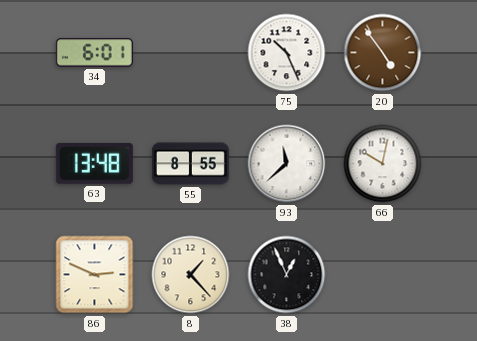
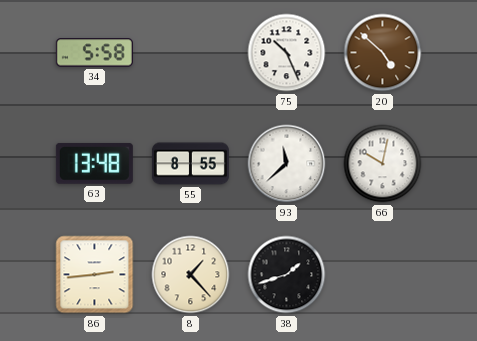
34: 6:01 -> 5:58
20: 4:54 -> 4:52
86: 2:49 -> 2:44
38: 12:56 -> 1:42
